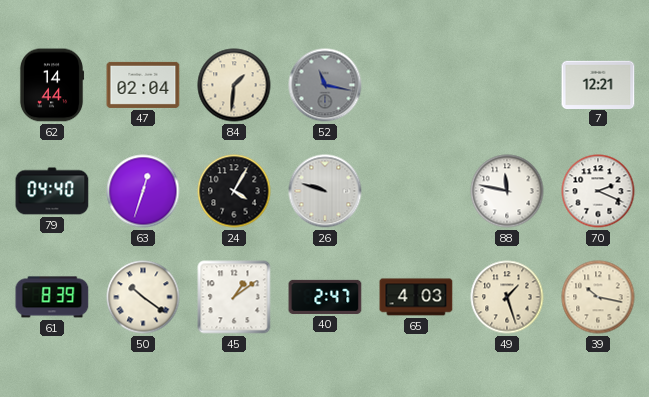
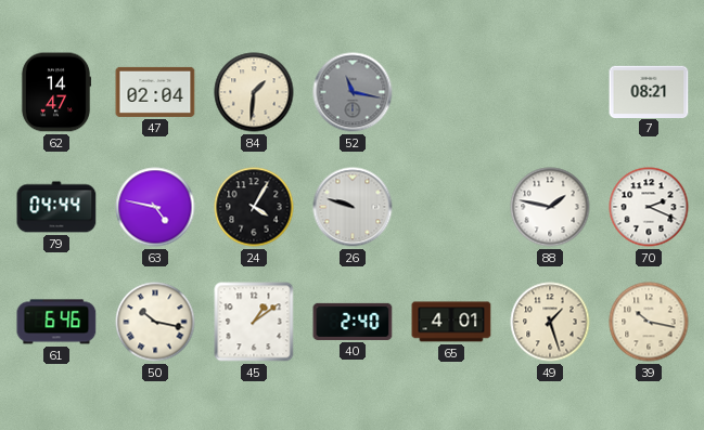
62: 14:44 -> 14:47
7: 12:21 -> 08:21
79: 04:40 -> 04:44
63: 12:33 -> 4:47
88: 11:47 -> 1:47
61: 8:39 -> 6:46
50: 10:21 -> 10:17
40: 2:47 -> 2:40
65: 4:03 -> 4:01
